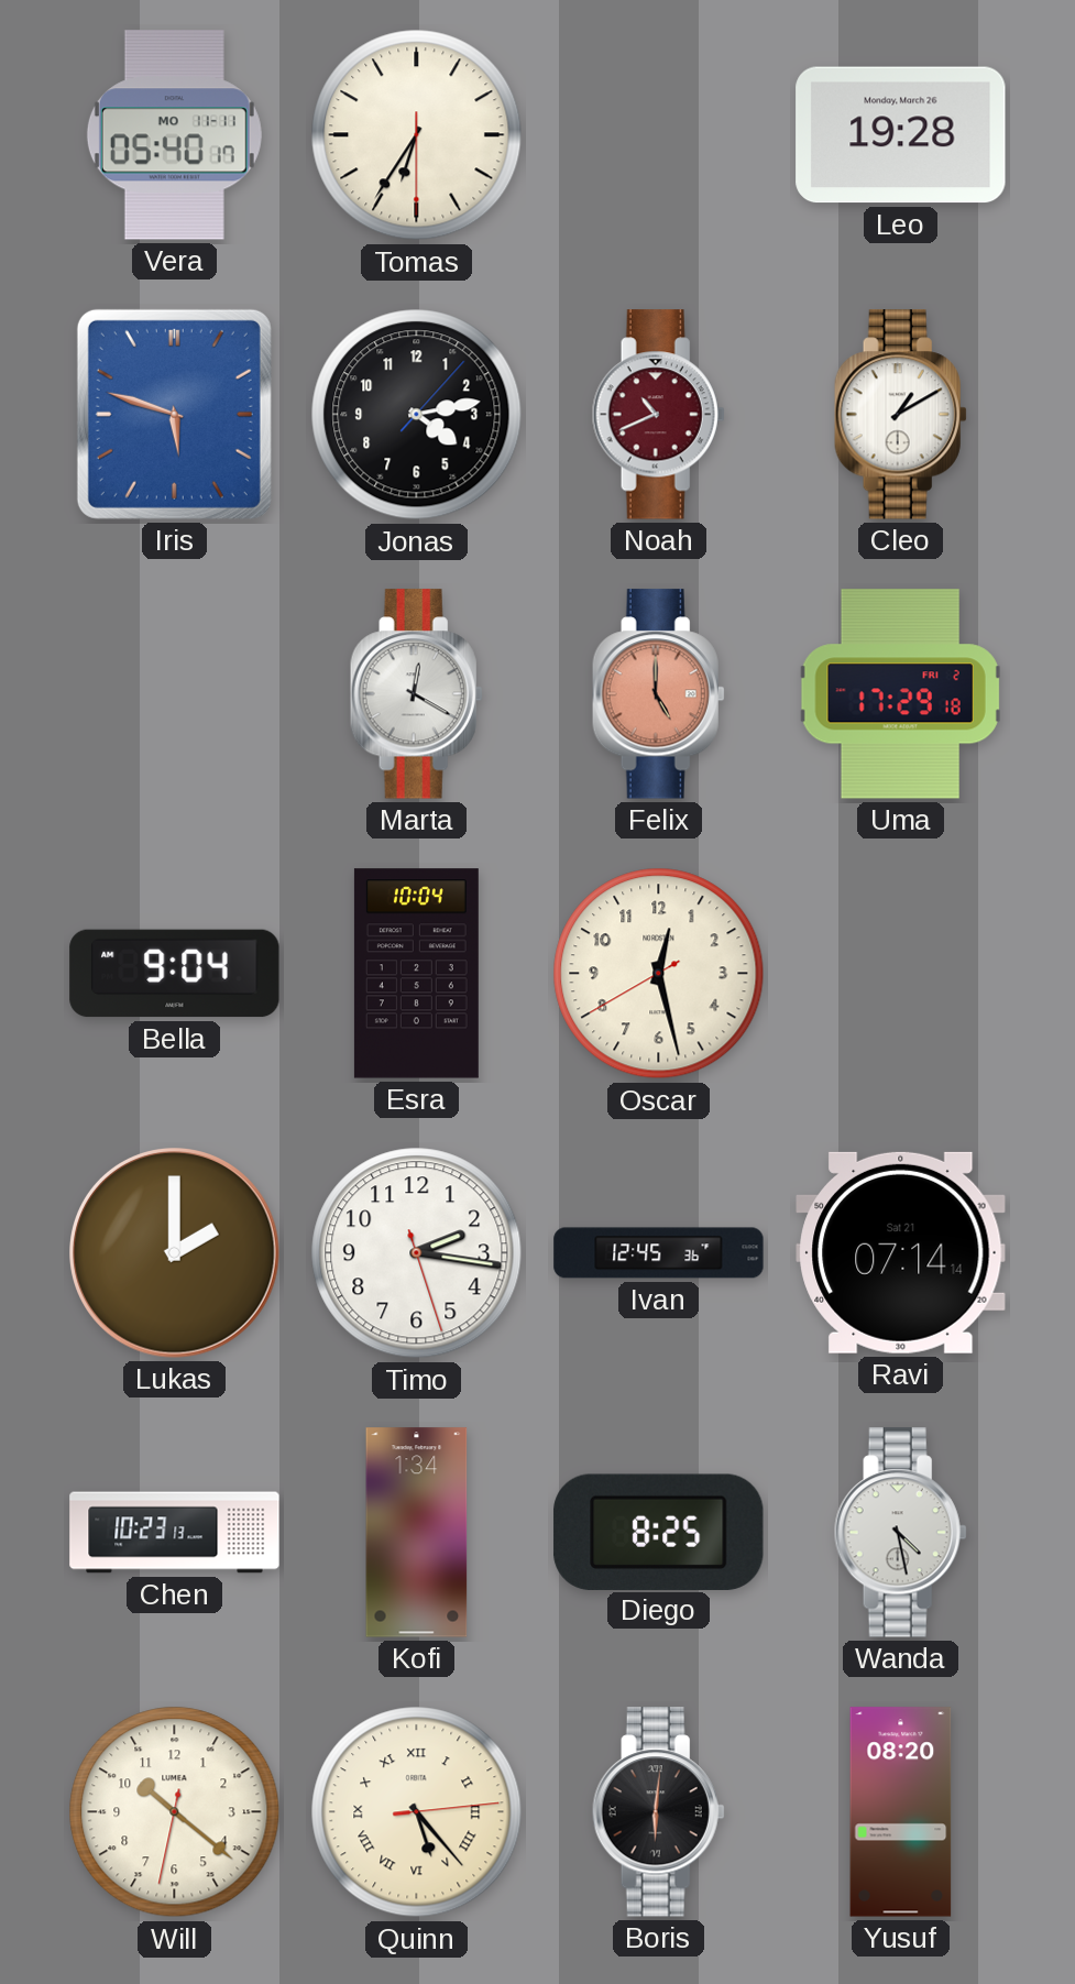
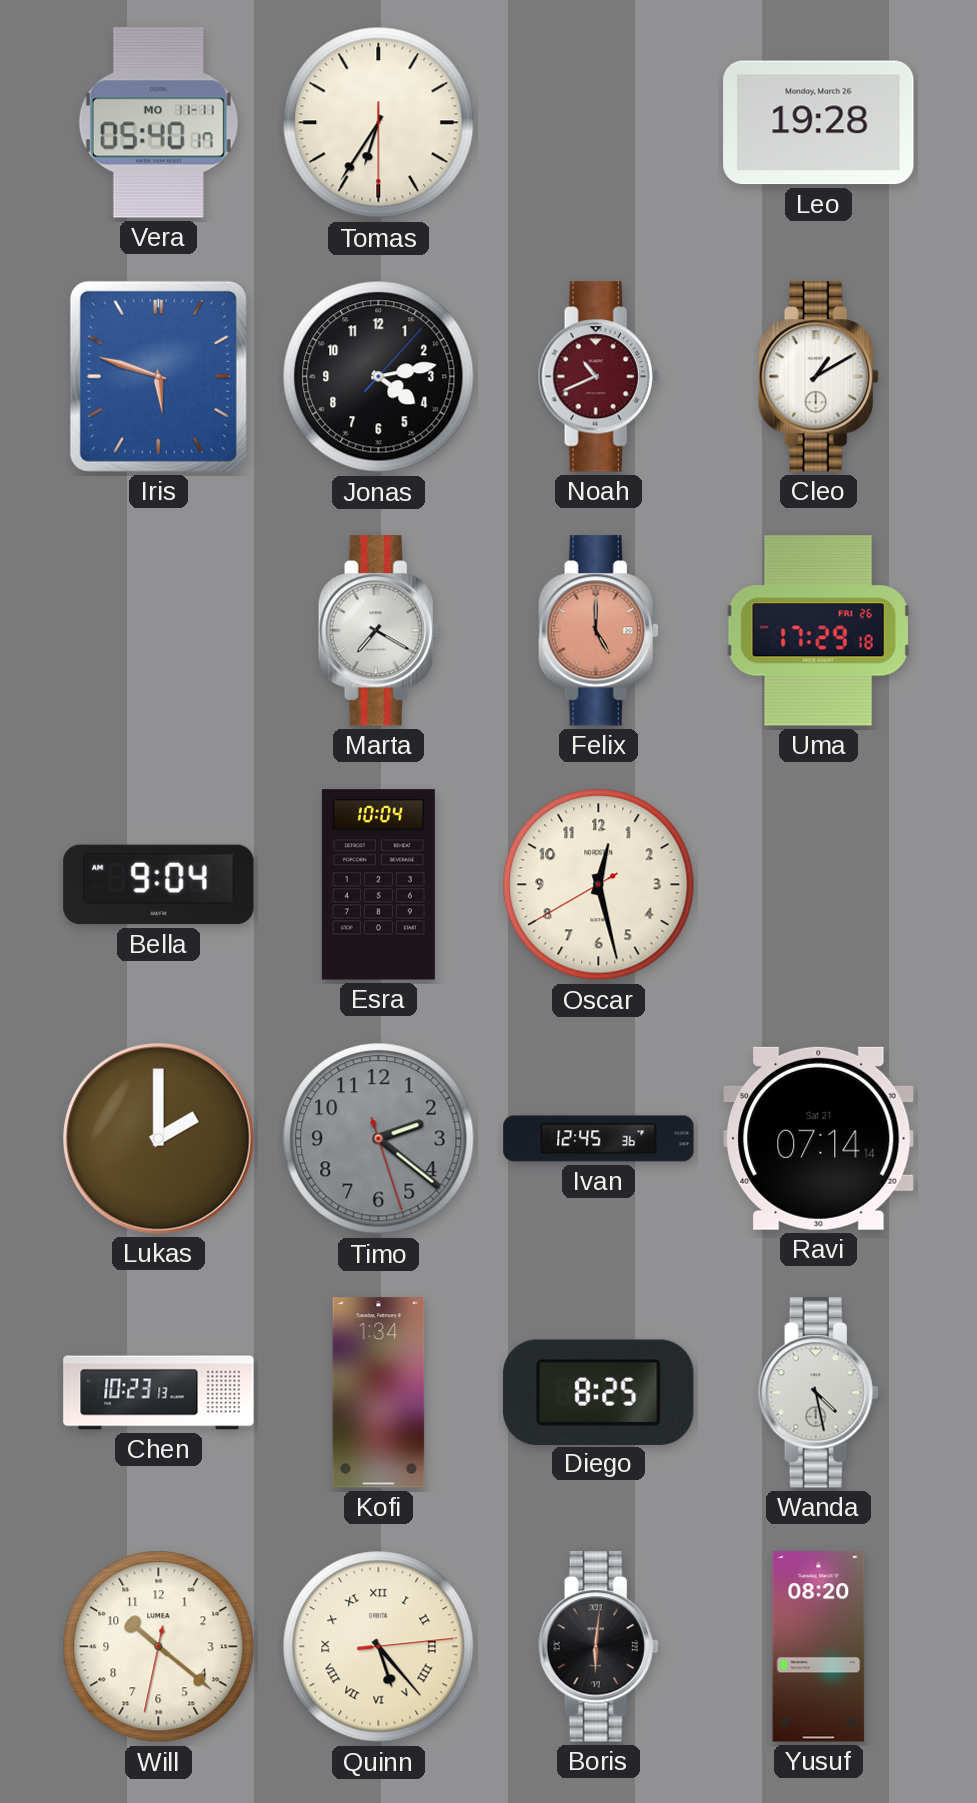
Marta: 12:20 -> 7:20
Uma date: FRI 2 -> FRI 26
Timo: 2:16 -> 2:21
Timo dial: white -> grey
